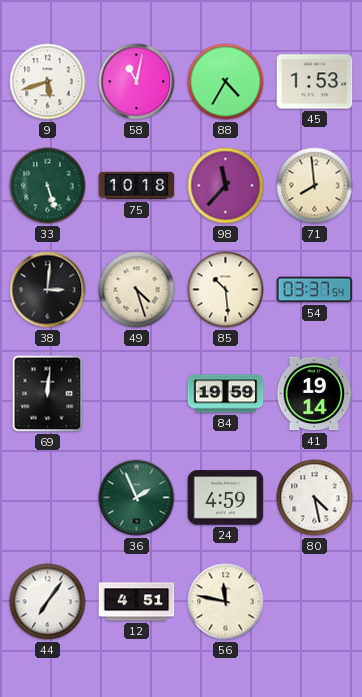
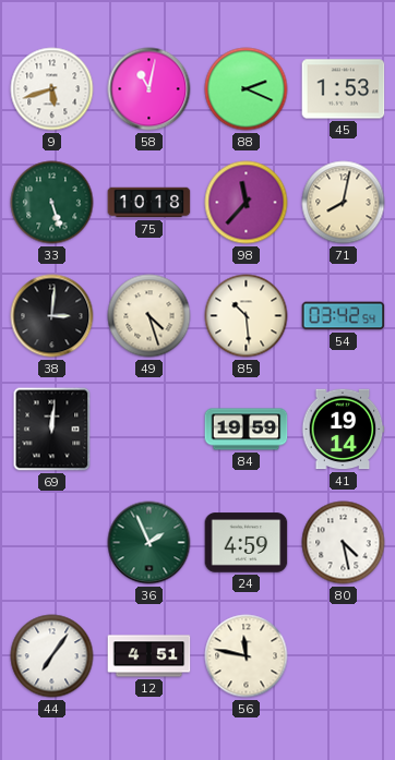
88: 4:35 -> 2:19
71: 7:59 -> 8:02
54: 03:37 -> 03:42
